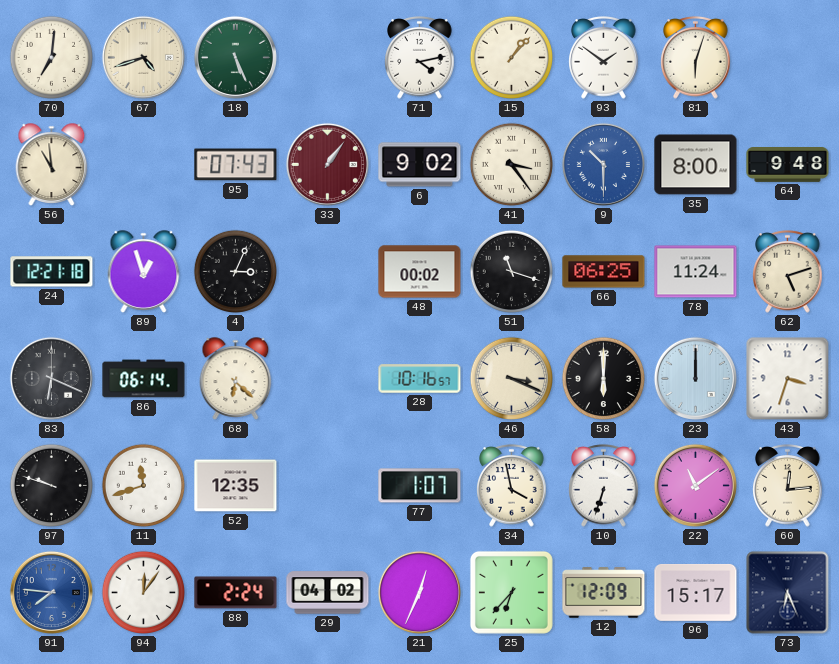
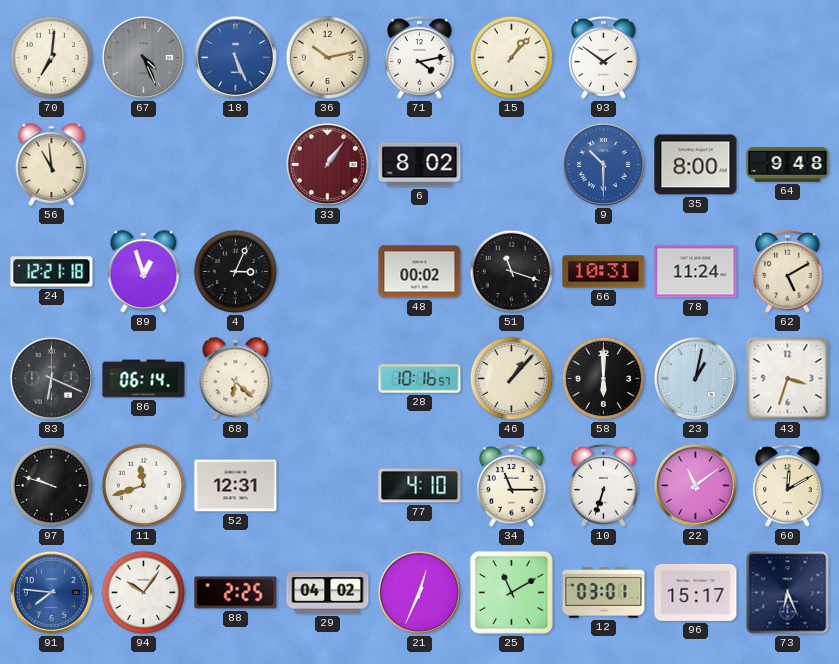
67: 4:42 -> 4:26
67 dial: cream -> grey
18 dial: green -> blue
36: none -> 10:13
81: 6:03 -> none
95: 07:43 -> none
6: 9:02 -> 8:02
41: 3:24 -> none
66: 06:25 -> 10:31
62: 5:12 -> 5:10
46: 3:19 -> 1:07
23: 12:00 -> 1:02
52: 12:35 -> 12:31
77: 1:07 -> 4:10
34: 3:58 -> 11:15
60: 12:14 -> 12:10
94: 12:06 -> 10:06
88: 2:24 -> 2:25
25: 6:37 -> 11:10
12: 12:09 -> 03:01
